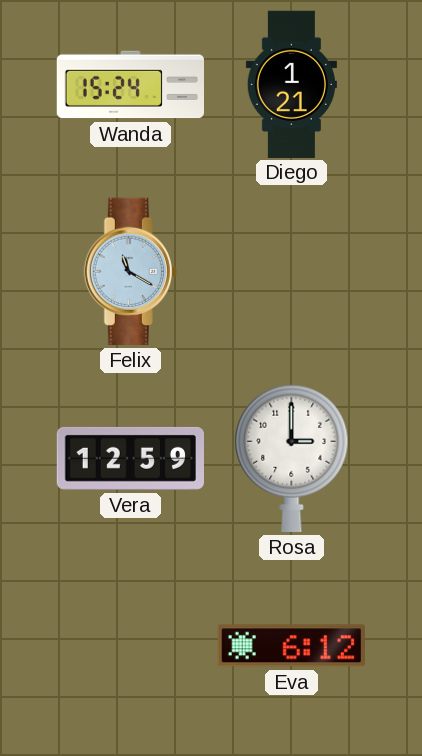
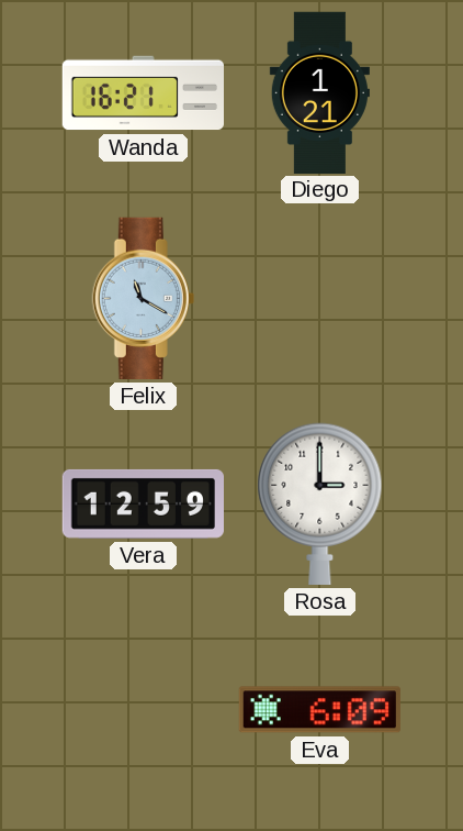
Wanda: 15:24 -> 16:21
Eva: 6:12 -> 6:09
